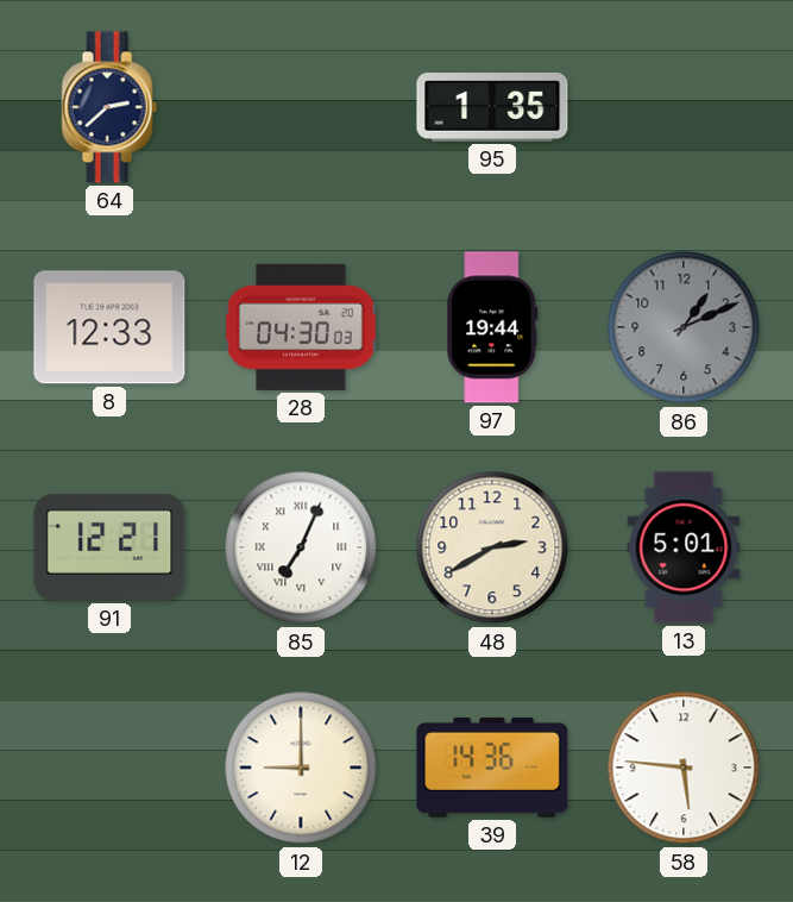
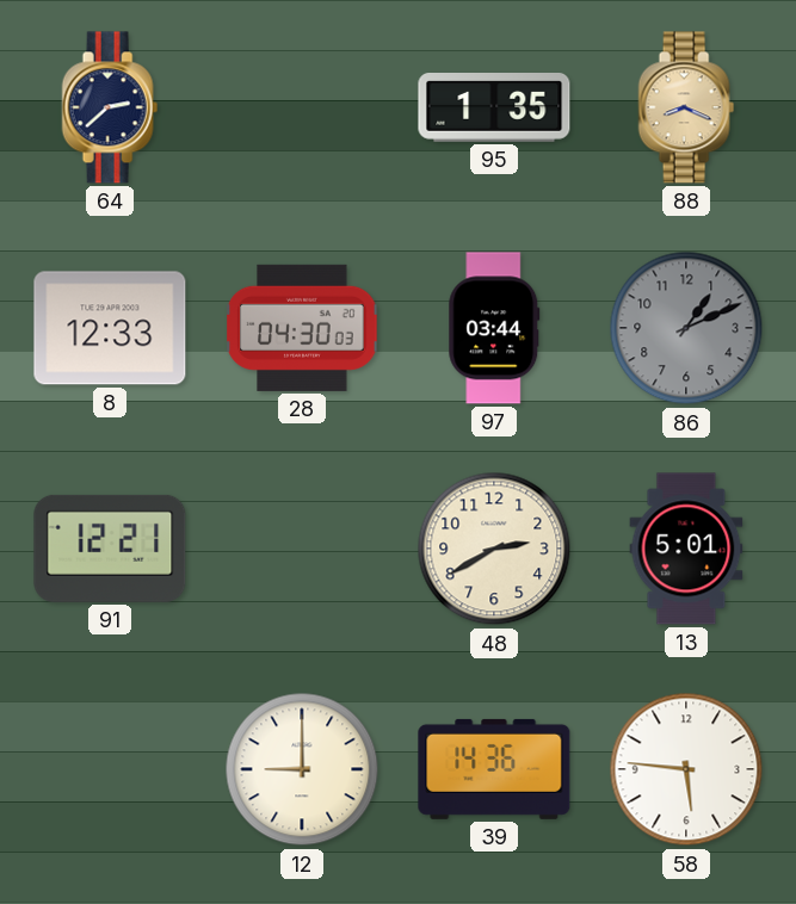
88: none -> 8:19
97: 19:44 -> 03:44
85: 7:04 -> none
